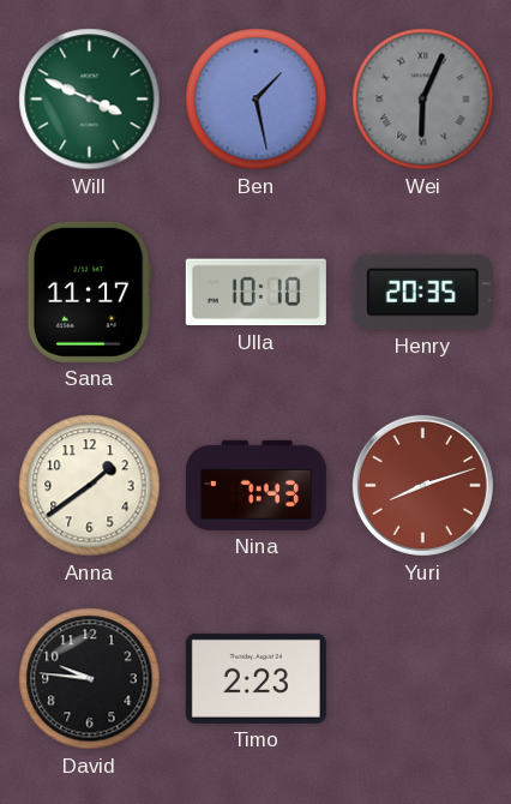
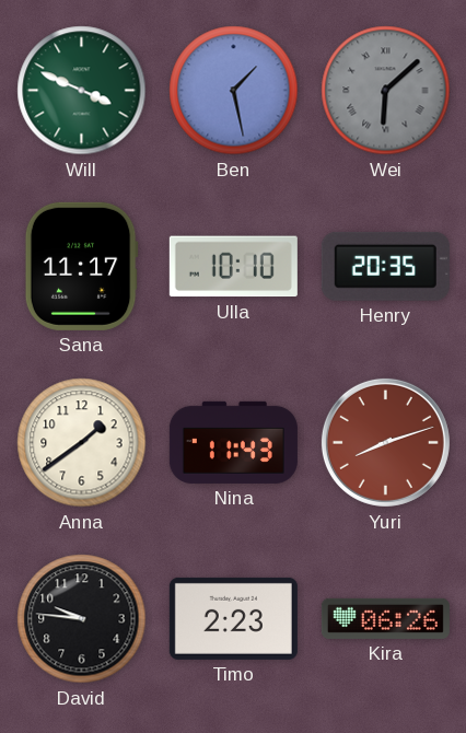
Wei: 6:04 -> 6:08
Nina: 7:43 -> 11:43
Kira: none -> 06:26
